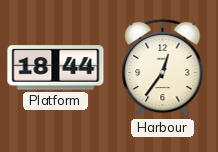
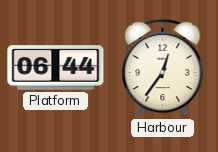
Platform: 18:44 -> 06:44
